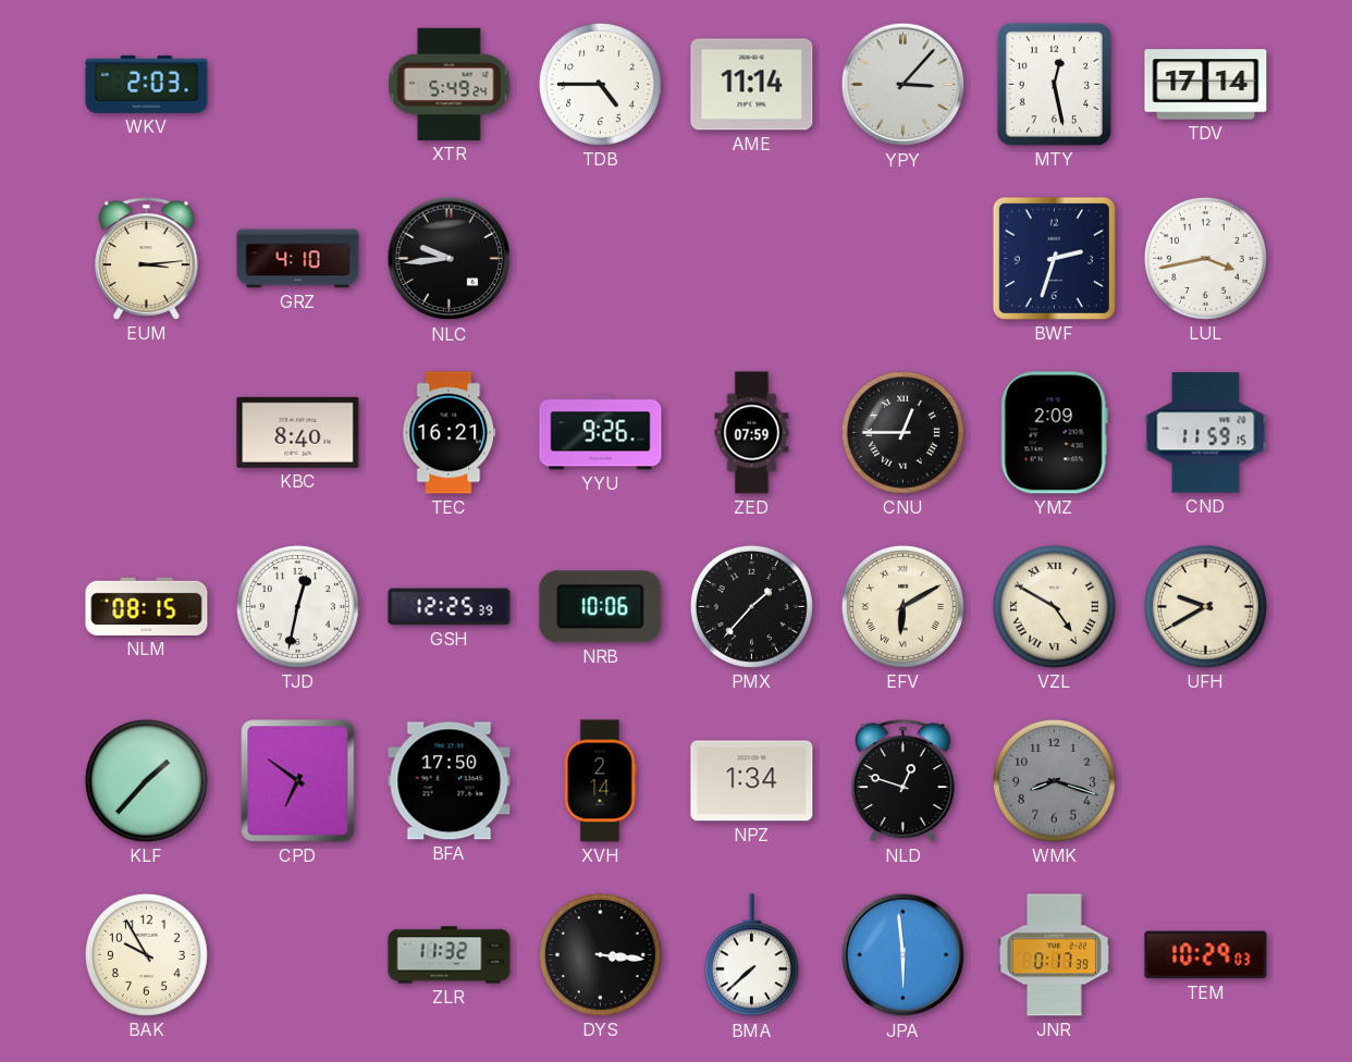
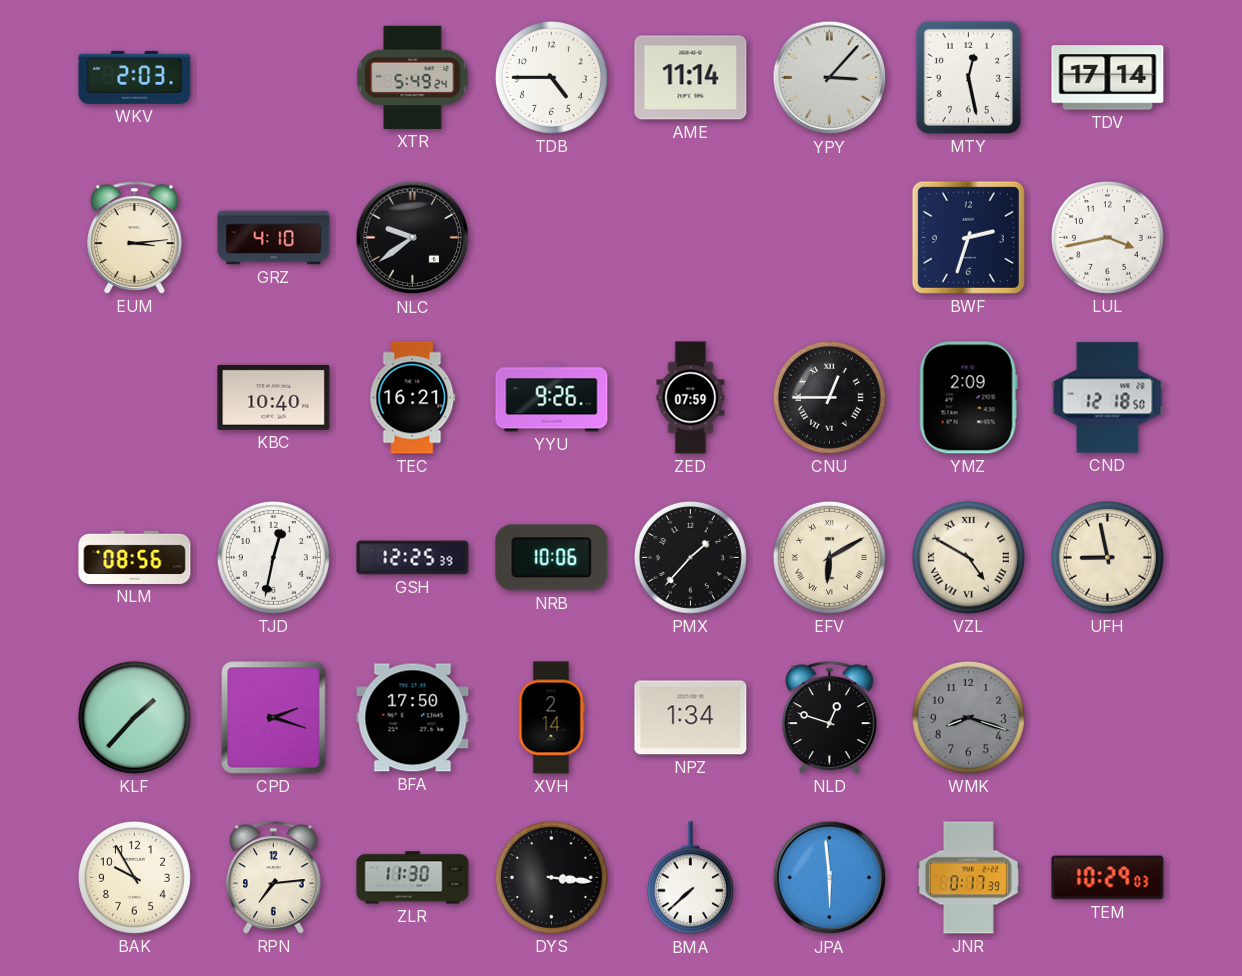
NLC: 9:44 -> 9:39
KBC: 8:40 -> 10:40
CND: 11:59 -> 12:18
NLM: 08:15 -> 08:56
UFH: 9:40 -> 8:58
CPD: 6:51 -> 2:18
RPN: none -> 7:14
ZLR: 11:32 -> 11:30
